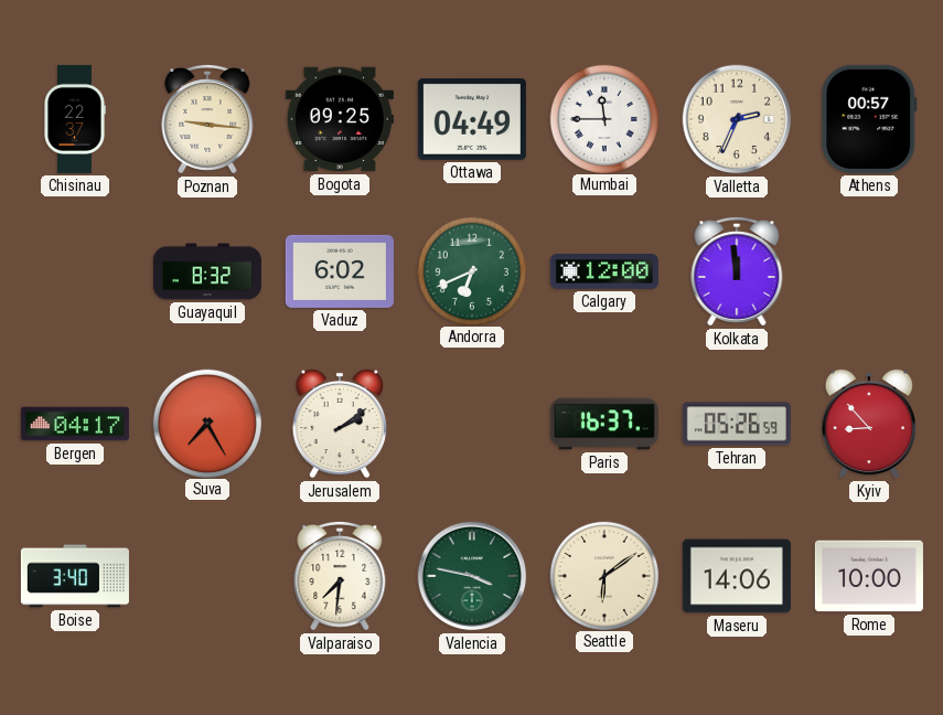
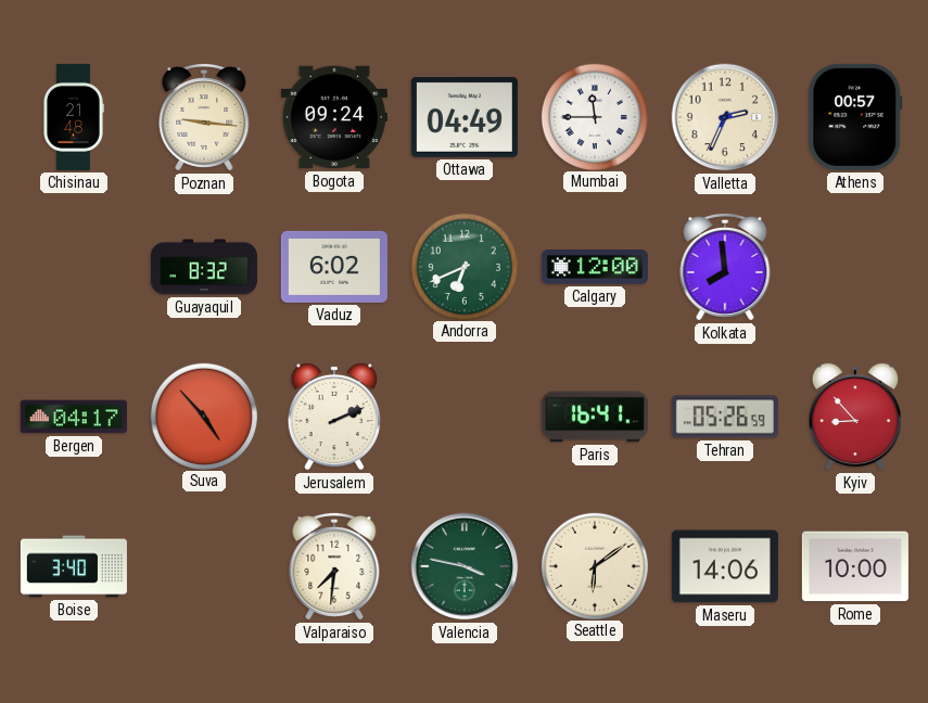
Chisinau: 22:37 -> 21:48
Bogota: 09:25 -> 09:24
Kolkata: 11:59 -> 7:59
Suva: 7:25 -> 4:53
Jerusalem: 2:09 -> 2:11
Paris: 16:37 -> 16:41
